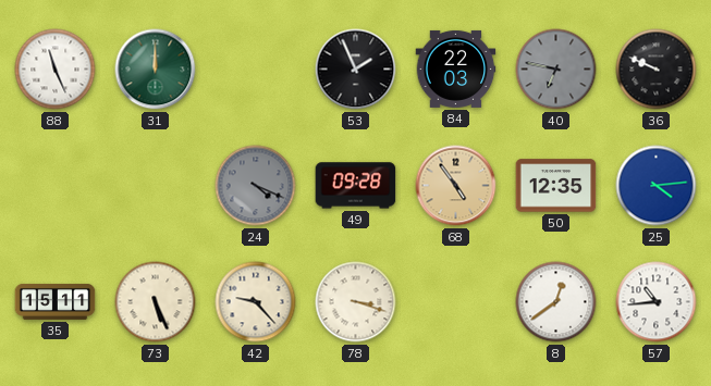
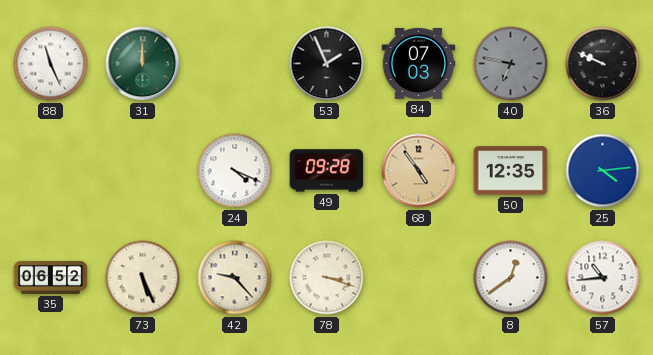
84: 22:03 -> 07:03
24 dial: grey -> white
35: 15:11 -> 06:52
